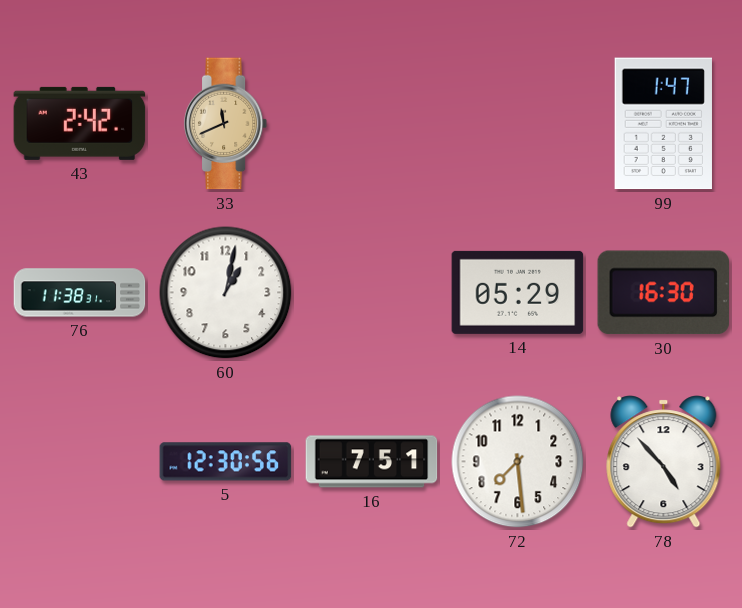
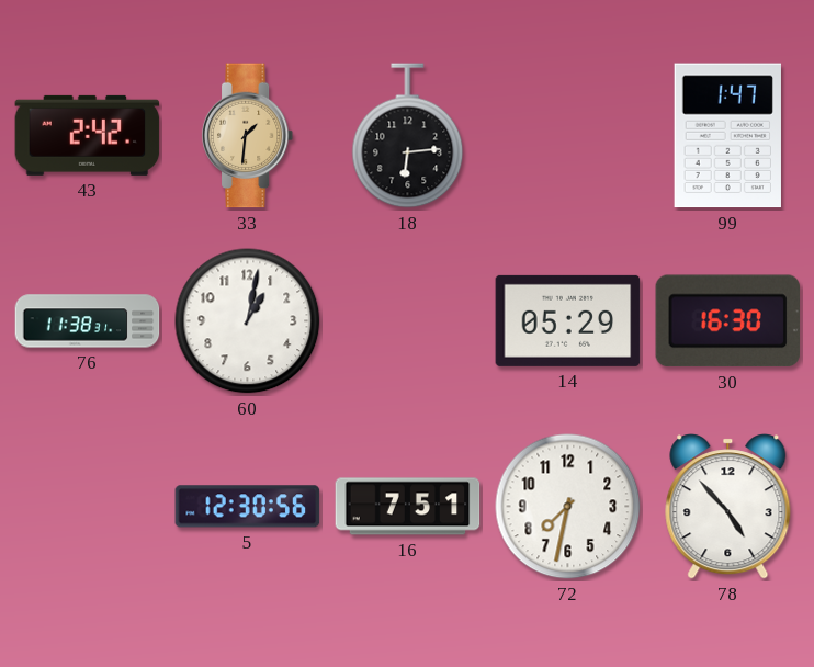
33: 11:41 -> 1:31
18: none -> 6:14
72: 7:29 -> 7:32
